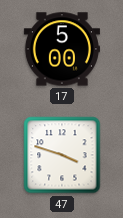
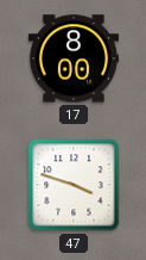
17: 5:00 -> 8:00
